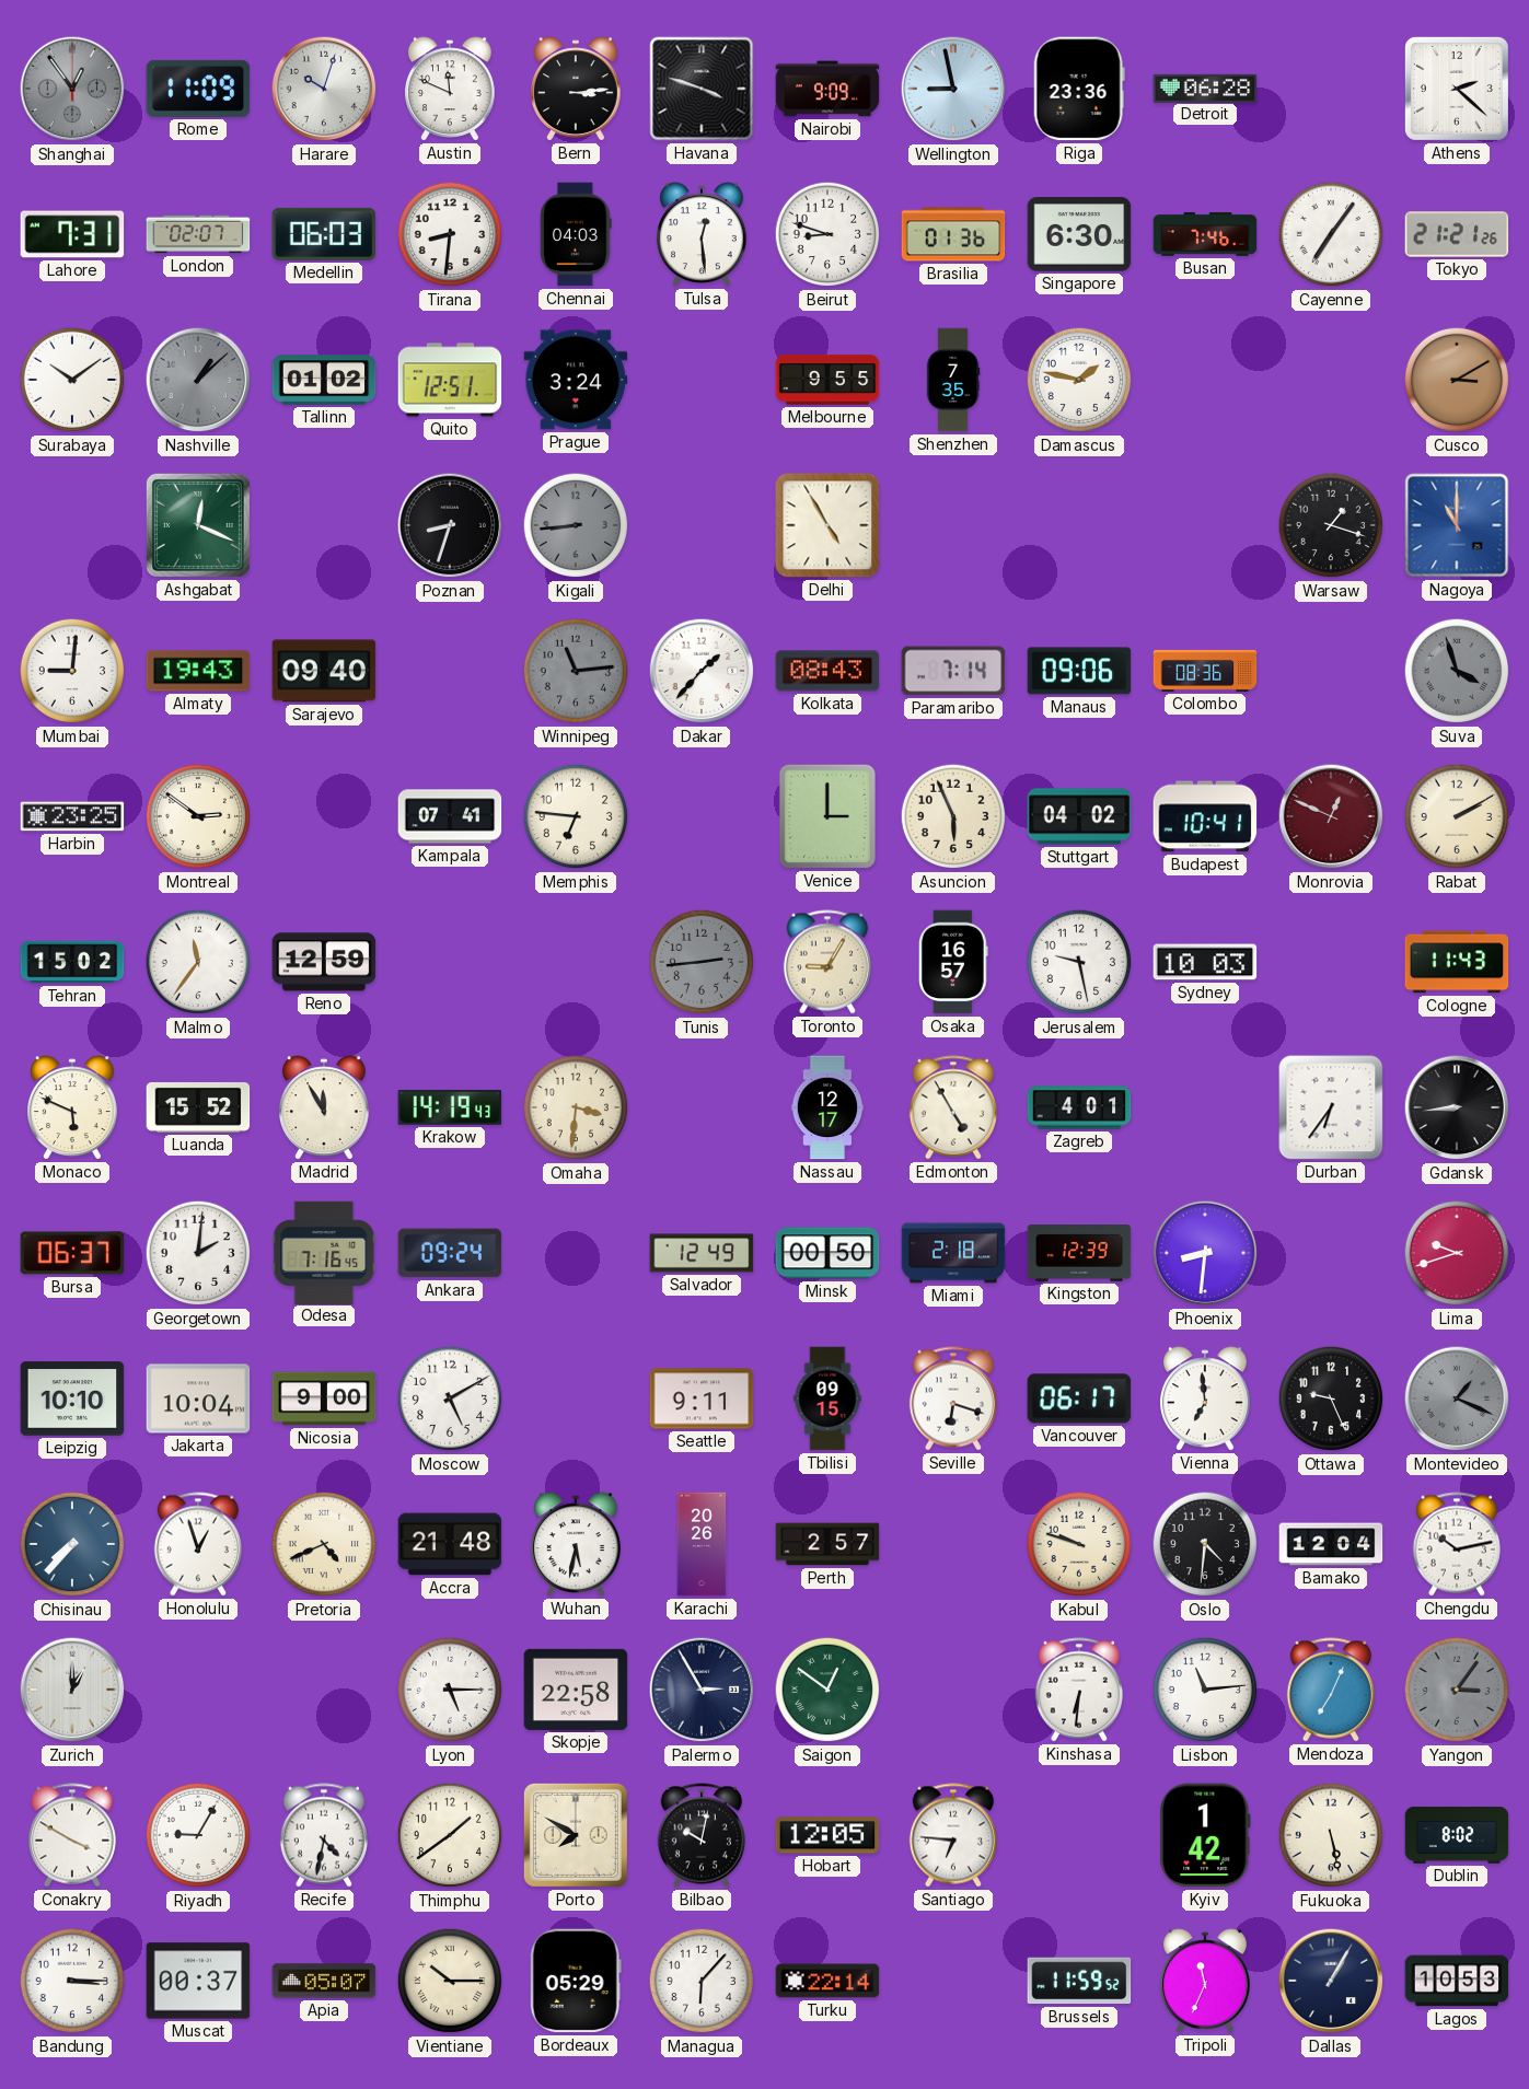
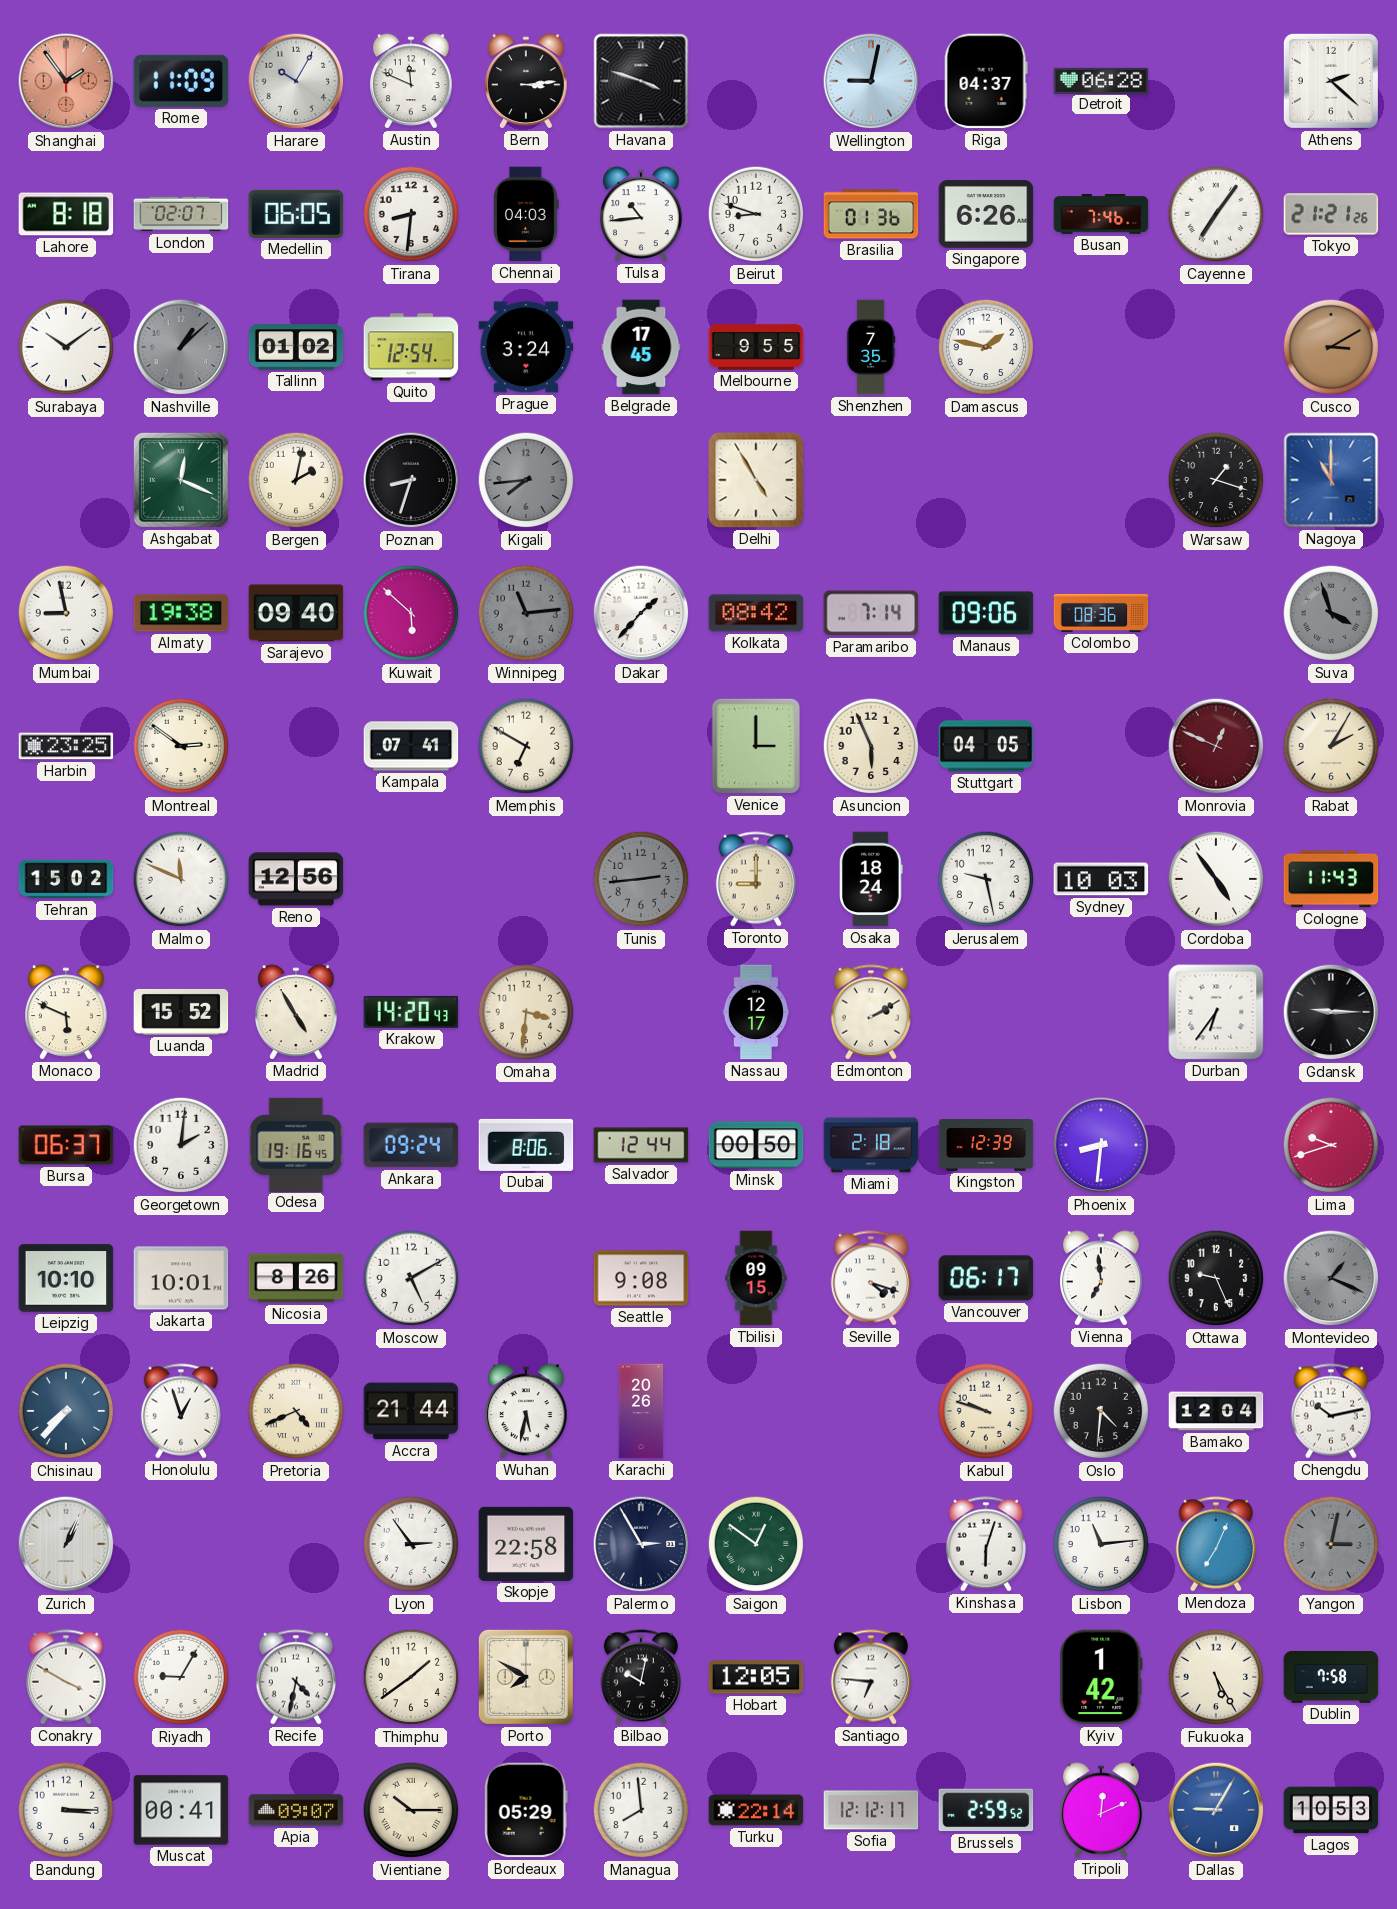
Shanghai: 12:54 -> 1:54
Shanghai dial: grey -> salmon
Harare: 10:03 -> 10:05
Nairobi: 9:09 -> none
Wellington: 8:58 -> 9:02
Riga: 23:36 -> 04:37
Lahore: 7:31 -> 8:18
Medellin: 06:03 -> 06:05
Tulsa: 12:29 -> 10:44
Singapore: 6:30 -> 6:26
Quito: 12:51 -> 12:54
Belgrade: none -> 17:45
Bergen: none -> 2:02
Kigali: 8:44 -> 7:44
Mumbai: 9:01 -> 8:58
Almaty: 19:43 -> 19:38
Kuwait: none -> 5:52
Kolkata: 08:43 -> 08:42
Memphis: 6:46 -> 6:50
Stuttgart: 04:02 -> 04:05
Budapest: 10:41 -> none
Rabat: 2:10 -> 2:05
Malmo: 11:36 -> 11:49
Reno: 12:59 -> 12:56
Toronto: 9:05 -> 9:00
Osaka: 16:57 -> 18:24
Cordoba: none -> 4:54
Madrid: 11:55 -> 4:55
Krakow: 14:19 -> 14:20
Edmonton: 4:55 -> 2:10
Zagreb: 4:01 -> none
Gdansk: 8:44 -> 9:15
Odesa: 7:16 -> 19:16
Dubai: none -> 8:06
Salvador: 12:49 -> 12:44
Jakarta: 10:04 -> 10:01
Nicosia: 9:00 -> 8:26
Seattle: 9:11 -> 9:08
Seville: 6:18 -> 4:18
Accra: 21:48 -> 21:44
Perth: 2:57 -> none
Zurich: 1:00 -> 1:04
Lyon: 5:15 -> 2:54
Kinshasa: 6:31 -> 6:03
Yangon: 3:06 -> 3:02
Fukuoka: 5:28 -> 5:25
Dublin: 8:02 -> 7:58
Muscat: 00:37 -> 00:41
Apia: 05:07 -> 09:07
Managua: 6:07 -> 7:59
Sofia: none -> 12:12
Brussels: 11:59 -> 2:59
Tripoli: 11:34 -> 12:11
Dallas: 1:05 -> 9:05
Dallas dial: navy -> blue
